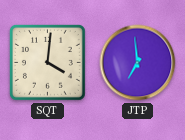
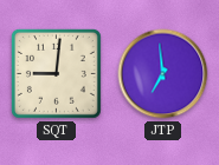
SQT: 4:01 -> 9:01
